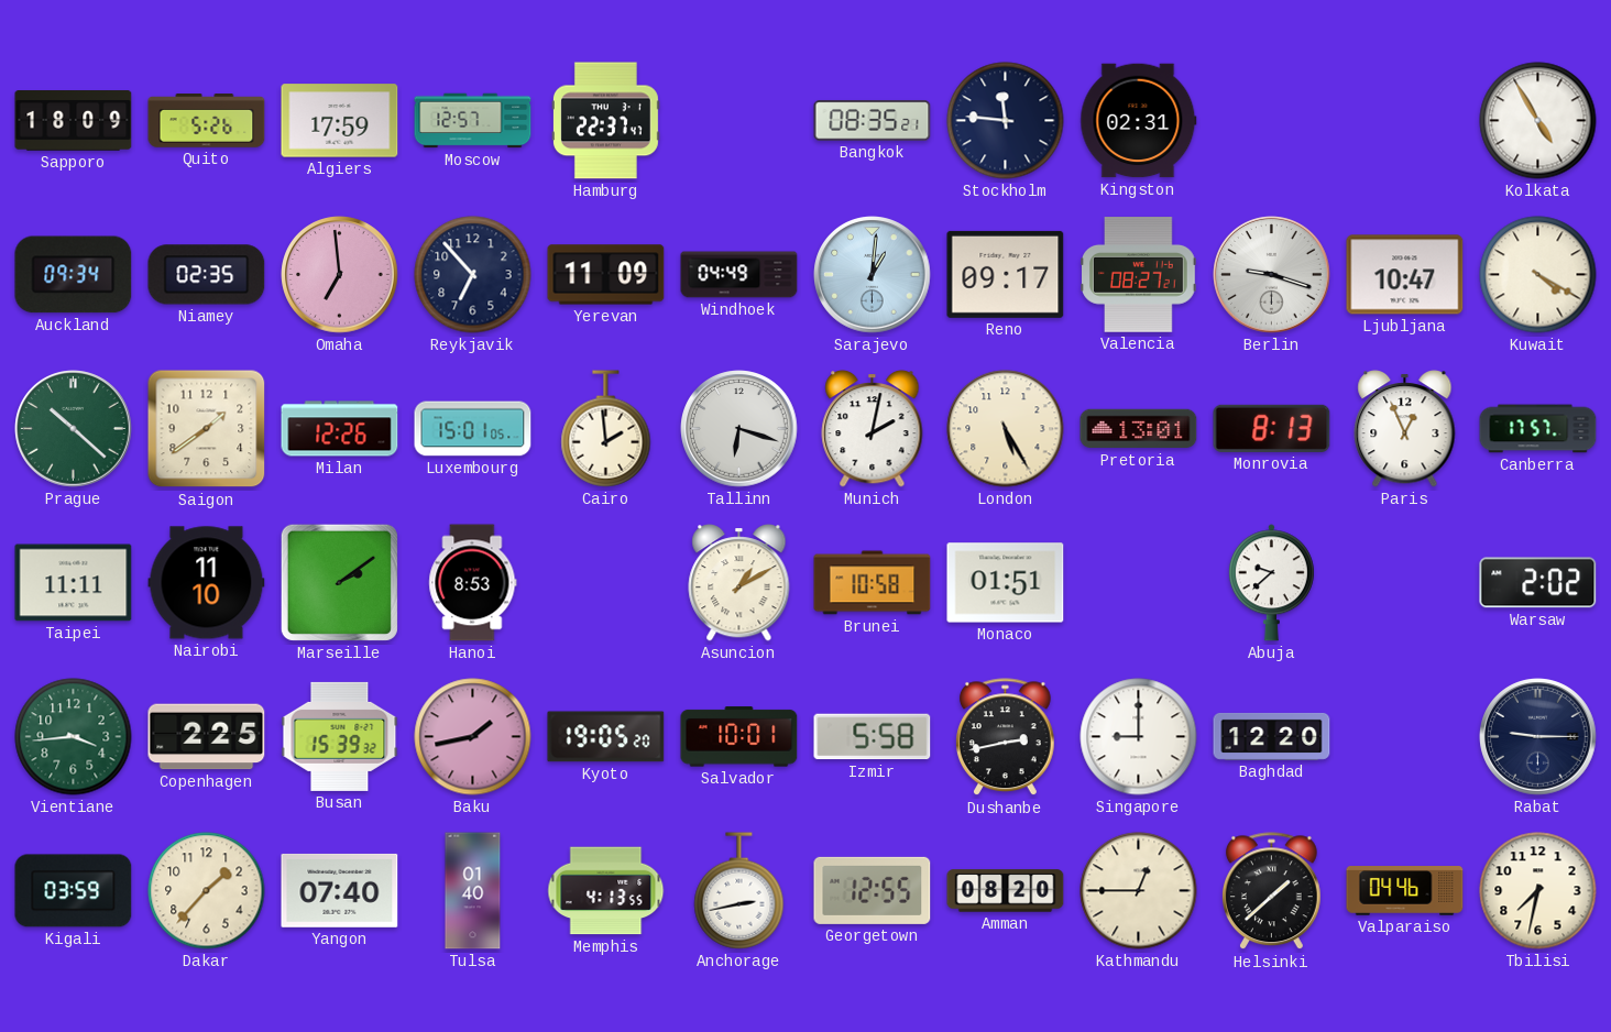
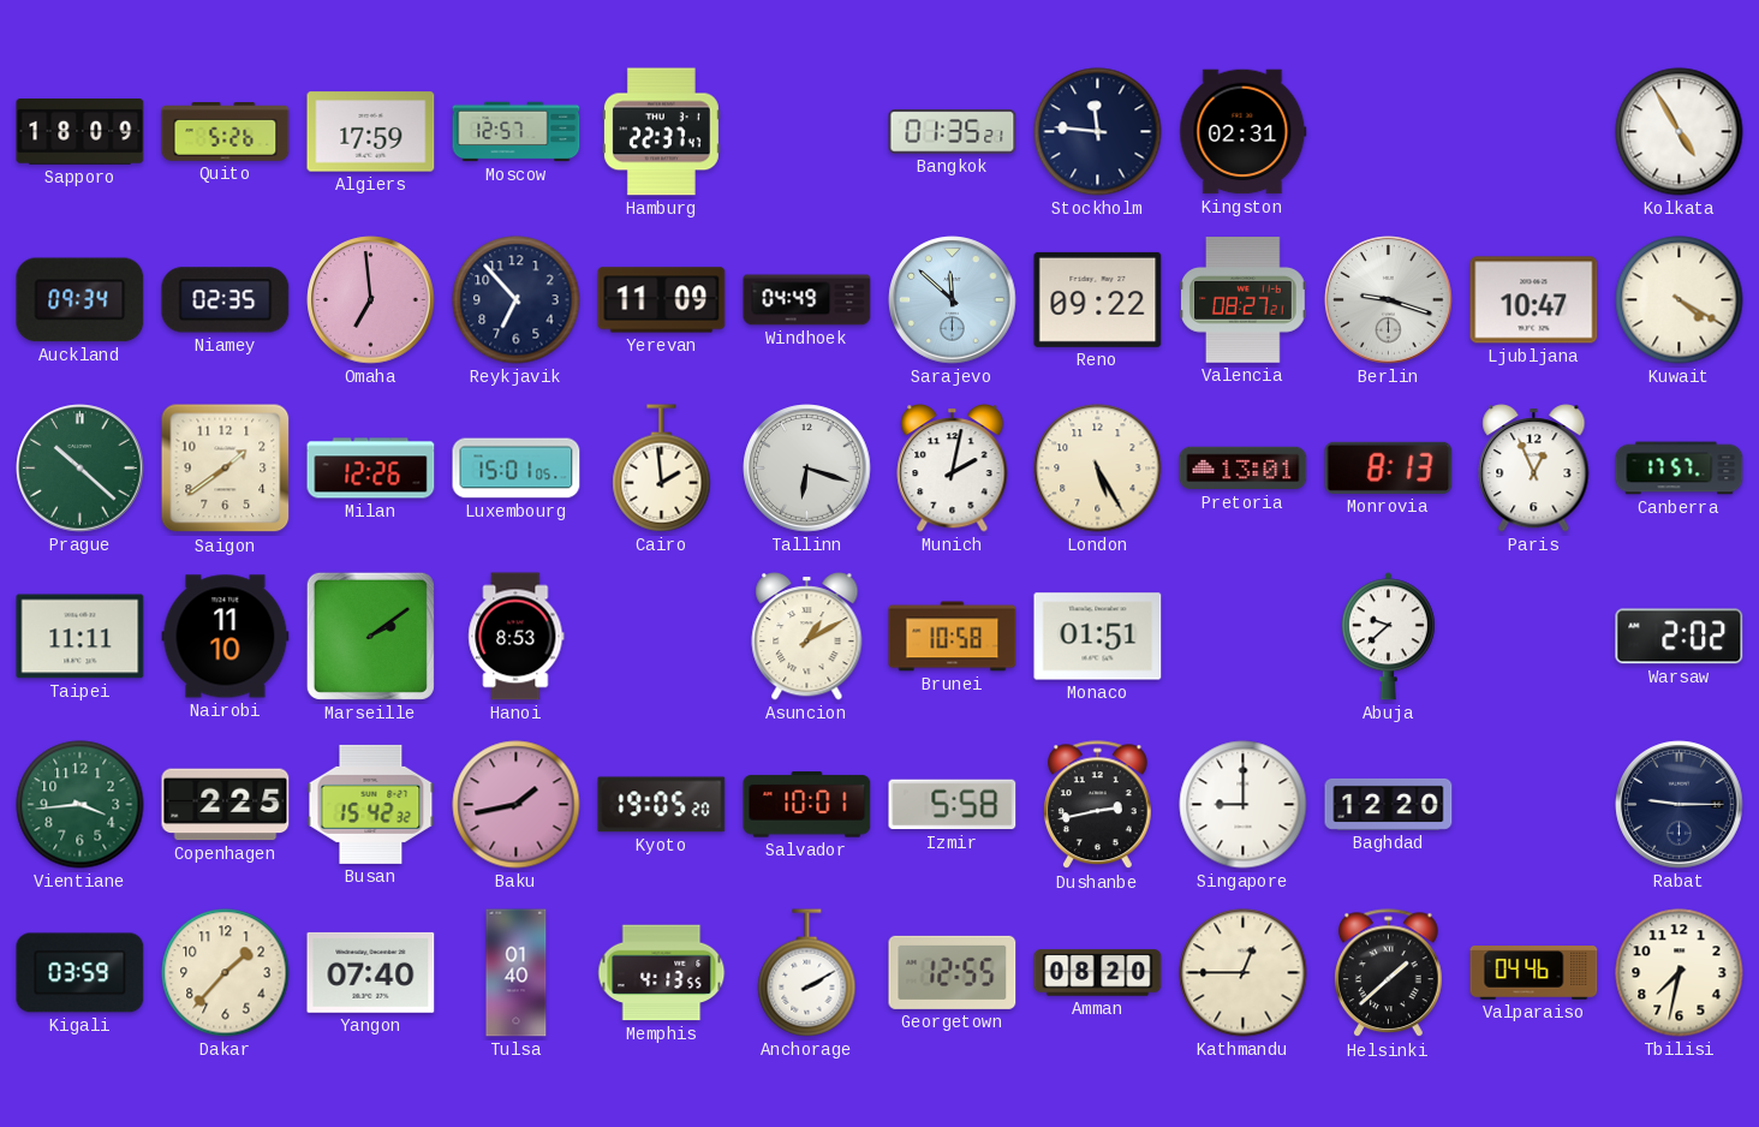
Bangkok: 08:35 -> 01:35
Sarajevo: 1:01 -> 11:52
Reno: 09:17 -> 09:22
Busan: 15:39 -> 15:42
Anchorage: 2:43 -> 2:10
